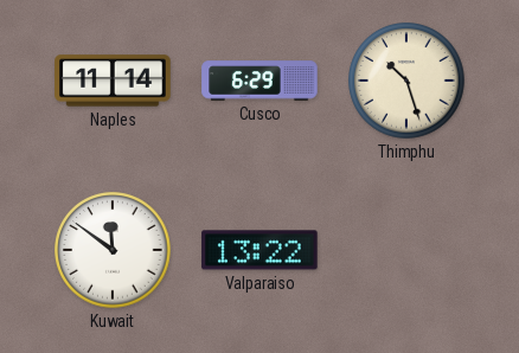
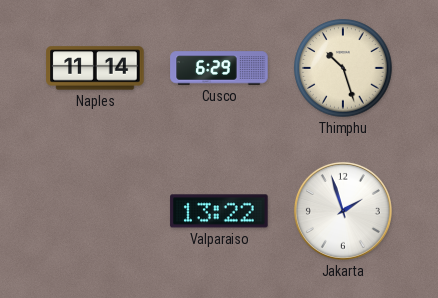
Kuwait: 11:51 -> none
Jakarta: none -> 1:57
